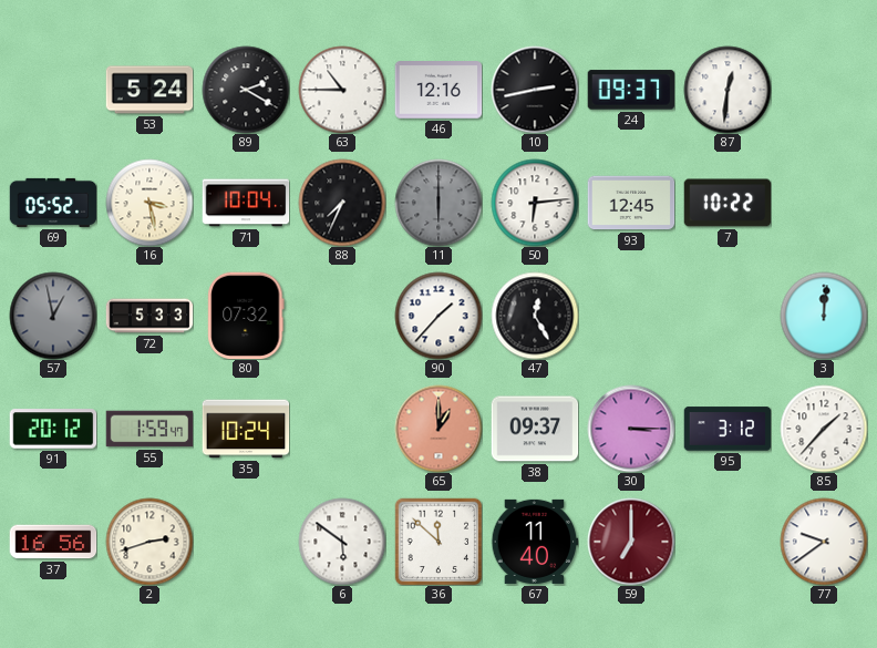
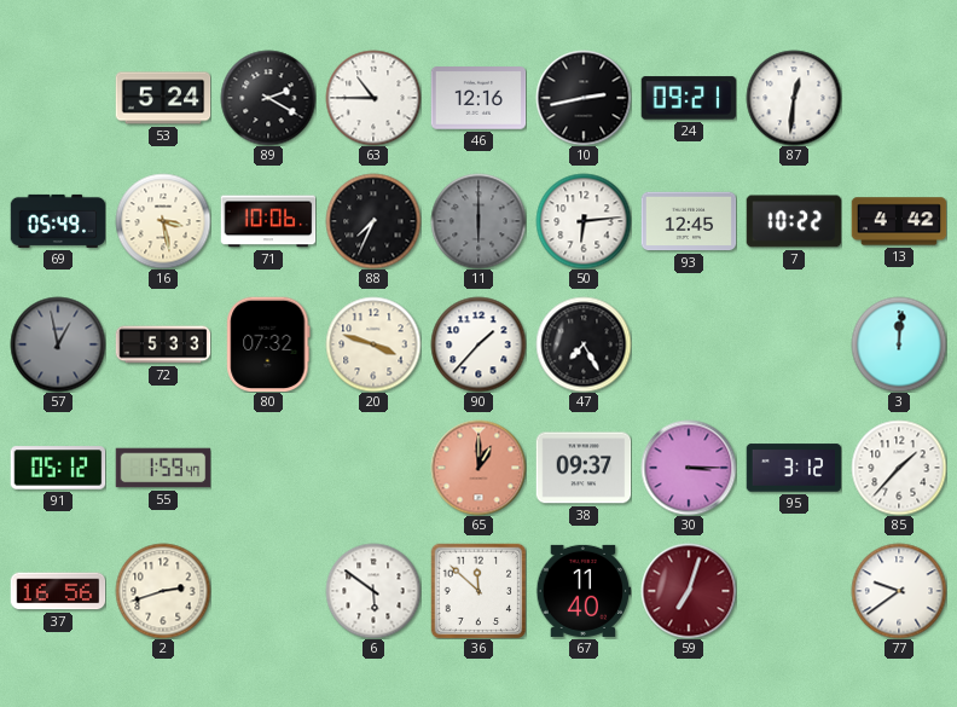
24: 09:37 -> 09:21
69: 05:52 -> 05:49
71: 10:04 -> 10:06
13: none -> 4:42
20: none -> 3:48
47: 12:25 -> 7:25
91: 20:12 -> 05:12
35: 10:24 -> none
59: 7:00 -> 7:03
